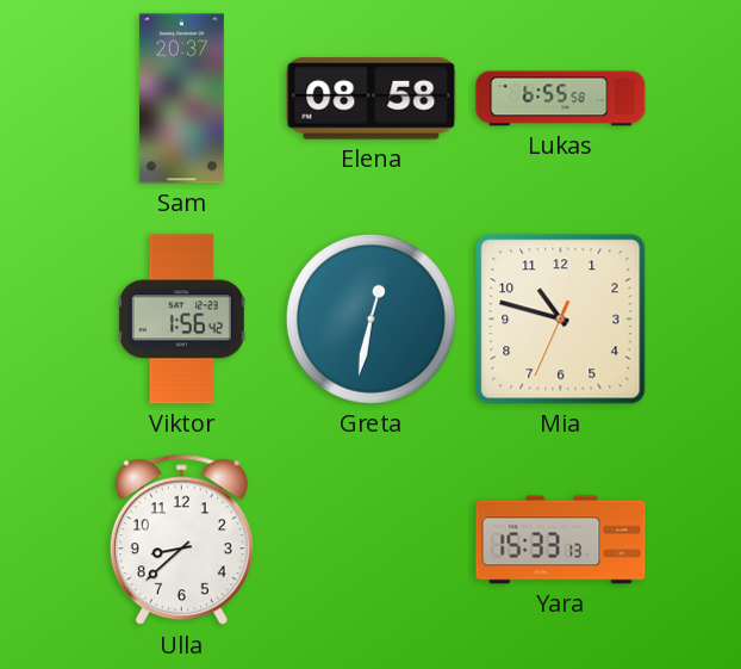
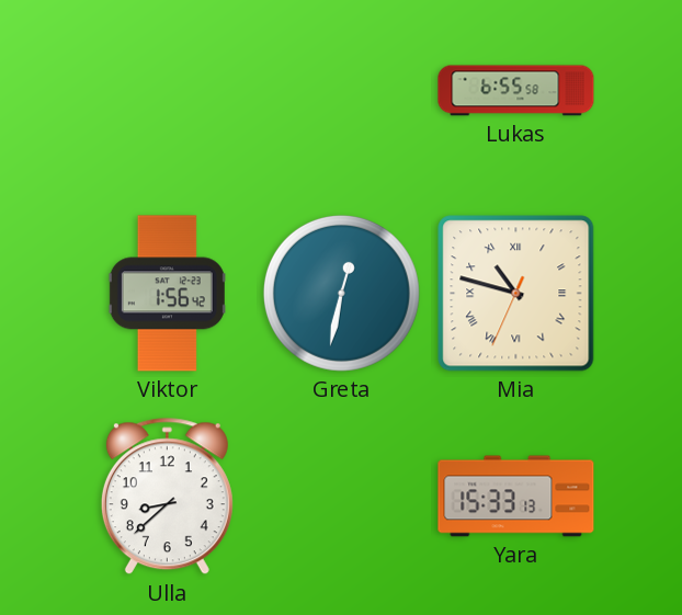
Sam: 20:37 -> none
Elena: 08:58 -> none
Mia numerals: Arabic -> Roman
